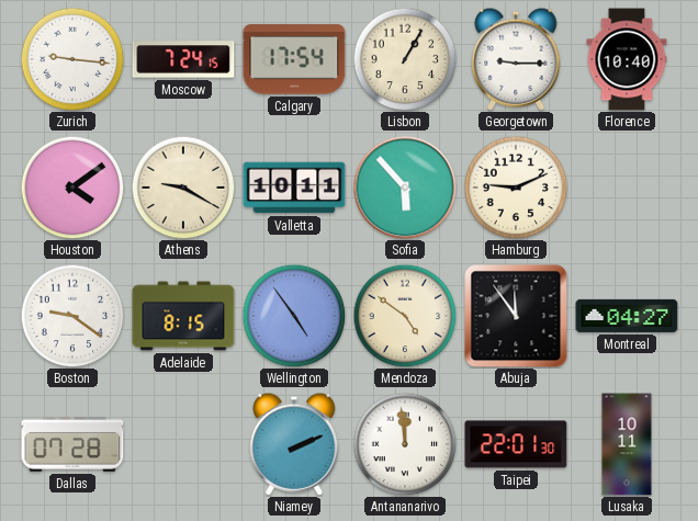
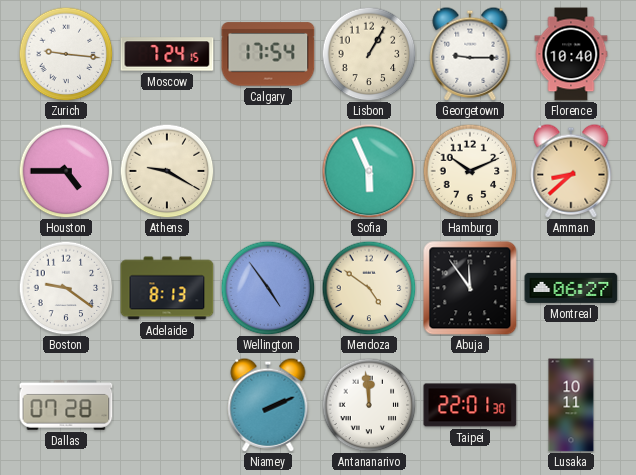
Houston: 4:09 -> 4:45
Valletta: 10:11 -> none
Sofia: 5:53 -> 5:56
Hamburg: 9:11 -> 10:11
Amman: none -> 8:38
Adelaide: 8:15 -> 8:13
Montreal: 04:27 -> 06:27
